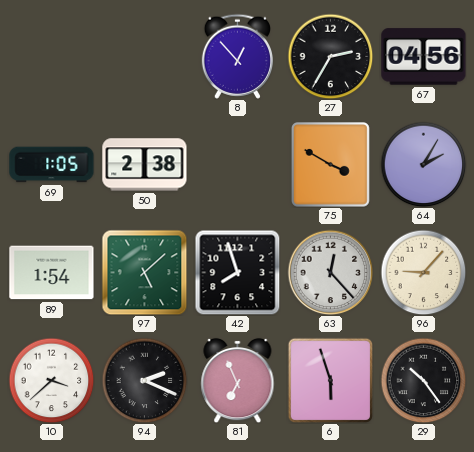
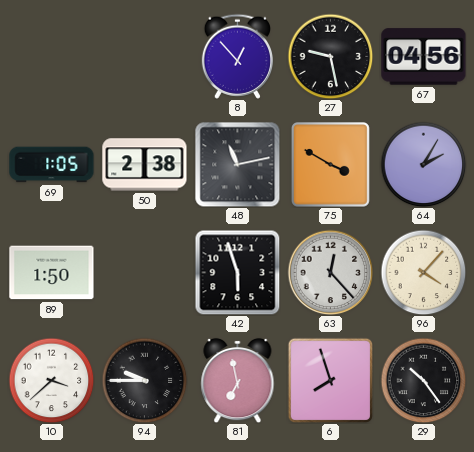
27: 2:35 -> 9:28
48: none -> 11:13
89: 1:54 -> 1:50
97: 5:08 -> none
42: 7:57 -> 5:57
96: 9:07 -> 4:07
94: 2:19 -> 9:45
81: 6:56 -> 6:58
6: 5:57 -> 7:57
